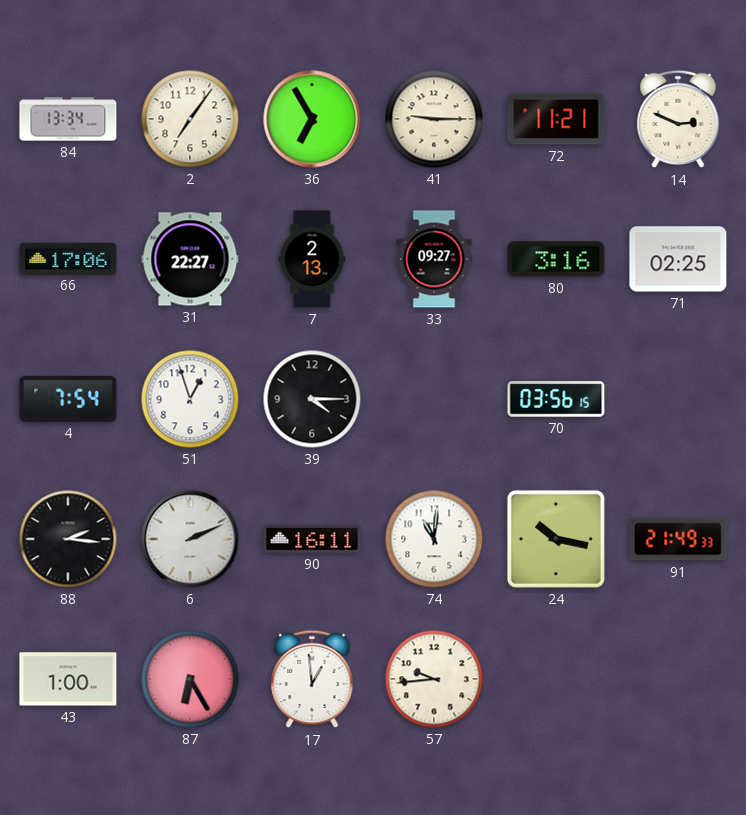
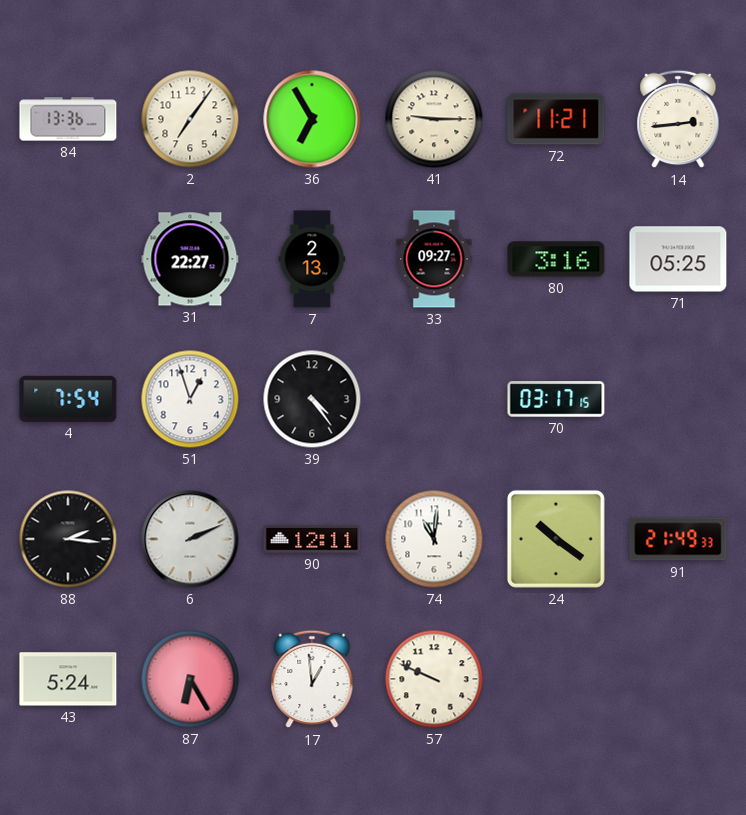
84: 13:34 -> 13:36
14: 2:49 -> 2:44
66: 17:06 -> none
71: 02:25 -> 05:25
39: 4:15 -> 4:24
70: 03:56 -> 03:17
90: 16:11 -> 12:11
24: 10:17 -> 10:21
43: 1:00 -> 5:24
57: 9:44 -> 9:49
